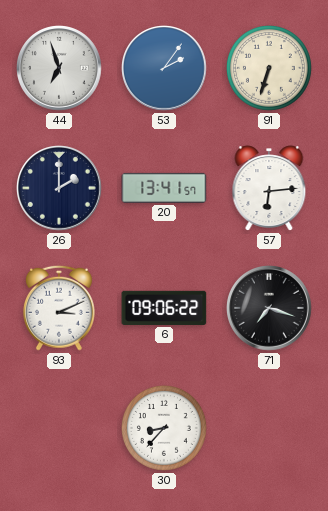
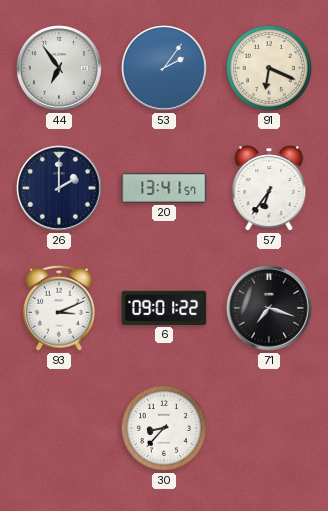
44: 6:57 -> 6:54
91: 6:33 -> 6:19
57: 6:14 -> 6:36
6: 09:06 -> 09:01
